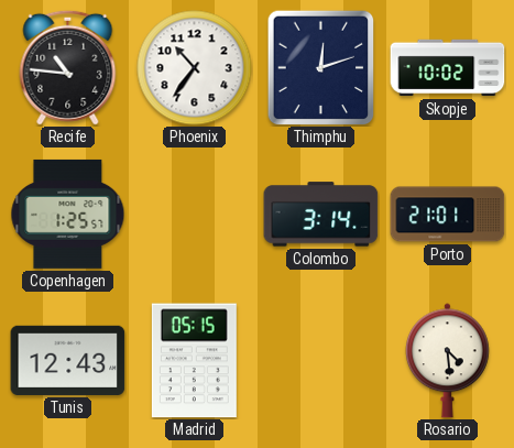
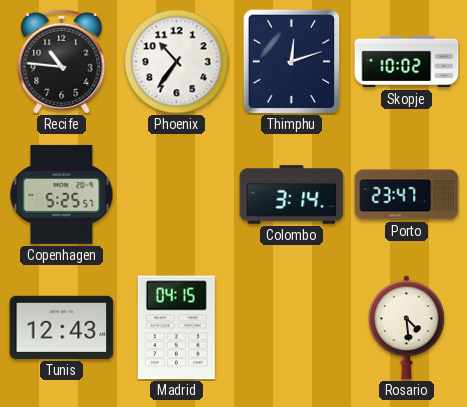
Copenhagen: 1:25 -> 5:25
Porto: 21:01 -> 23:47
Madrid: 05:15 -> 04:15
